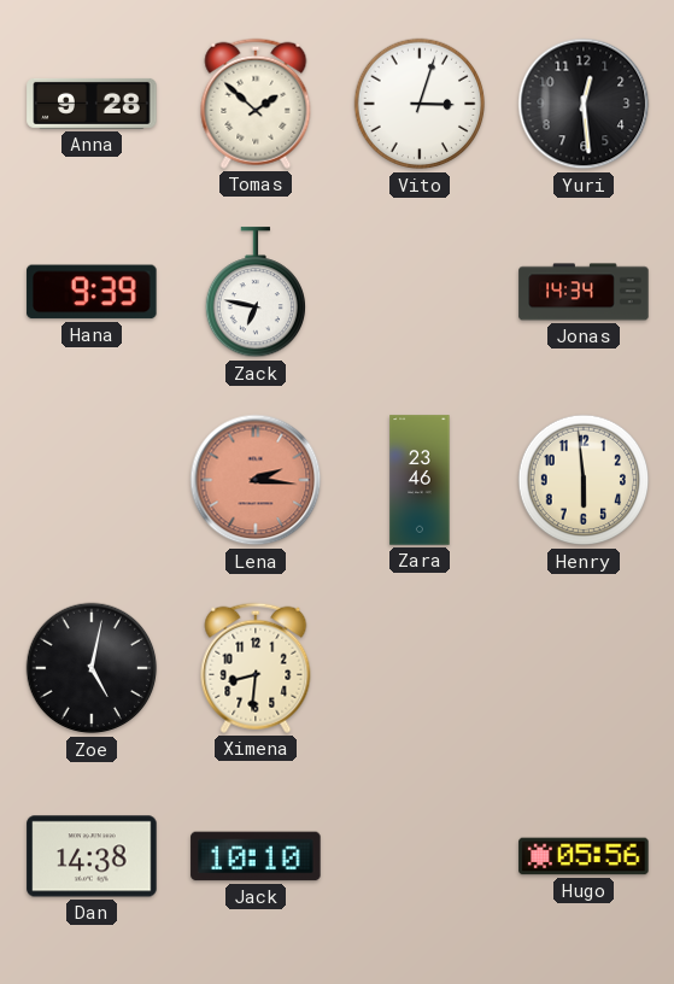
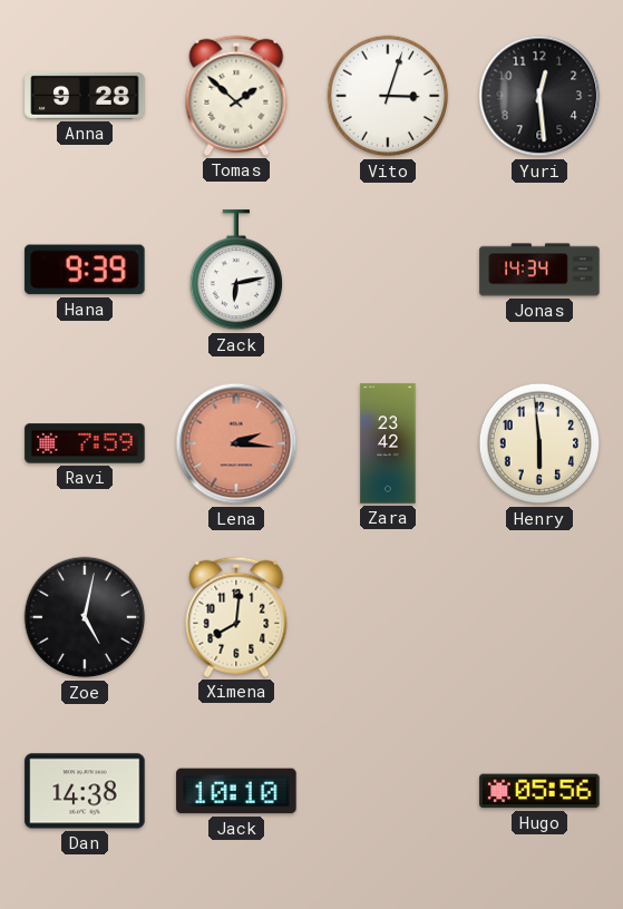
Zack: 6:47 -> 6:13
Ravi: none -> 7:59
Zara: 23:46 -> 23:42
Ximena: 8:31 -> 8:01
